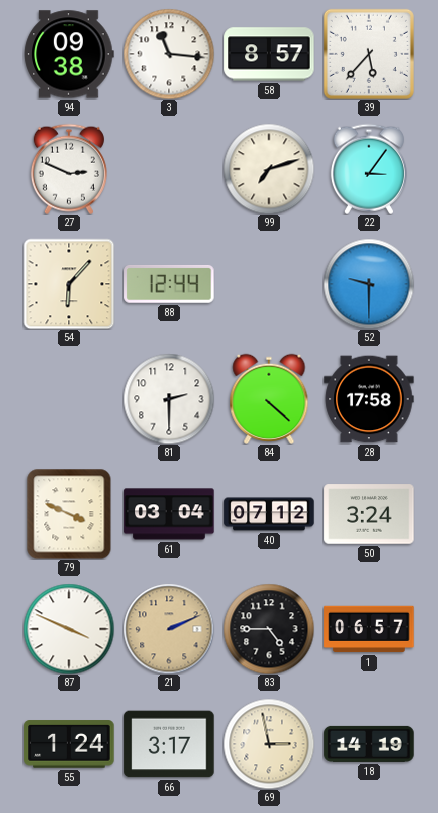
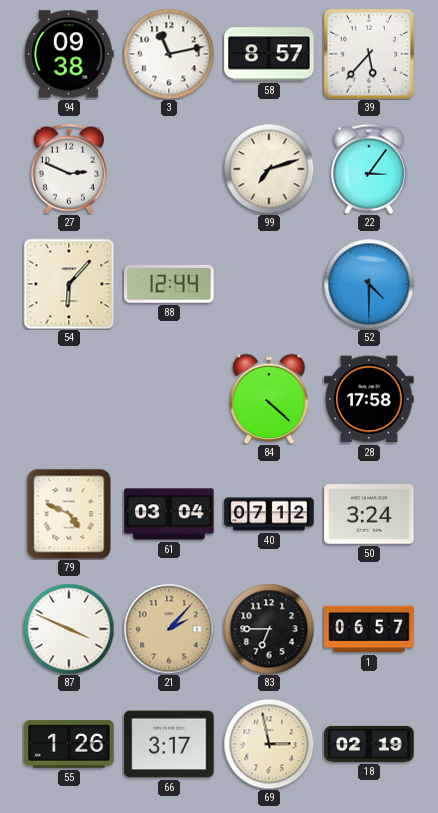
3: 11:16 -> 11:13
52: 9:30 -> 4:30
81: 2:30 -> none
79: 3:49 -> 4:49
21: 2:11 -> 2:07
83: 4:45 -> 6:45
55: 1:24 -> 1:26
18: 14:19 -> 02:19
